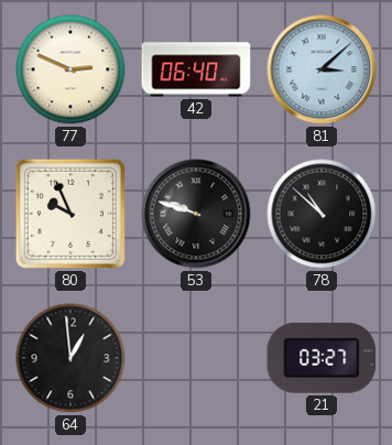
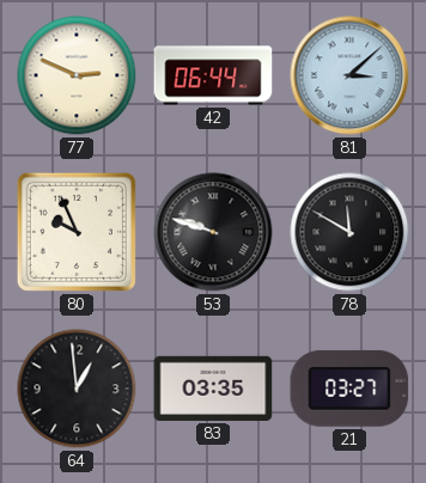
42: 06:40 -> 06:44
78: 10:52 -> 11:50
83: none -> 03:35
